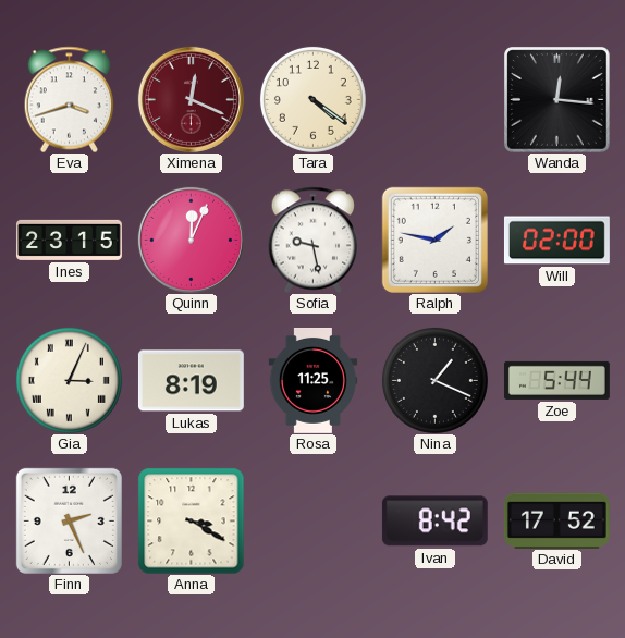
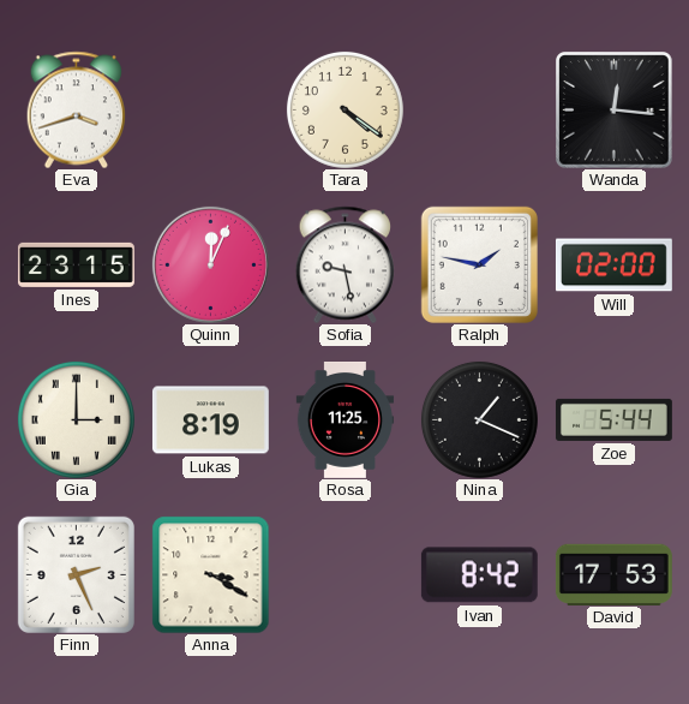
Ximena: 12:19 -> none
Gia: 3:04 -> 3:00
David: 17:52 -> 17:53
